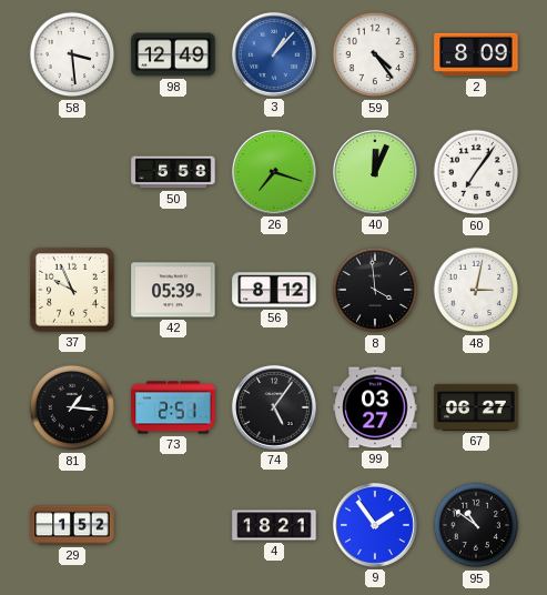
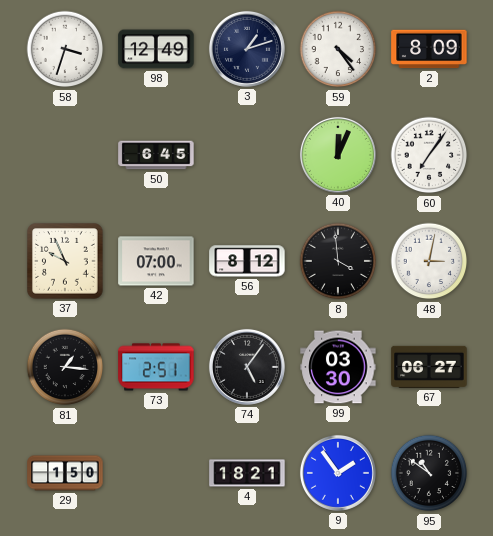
58: 3:29 -> 3:33
3: 1:07 -> 1:12
3 dial: blue -> navy
50: 5:58 -> 6:45
26: 7:18 -> none
42: 05:39 -> 07:00
99: 03:27 -> 03:30
29: 1:52 -> 1:50
